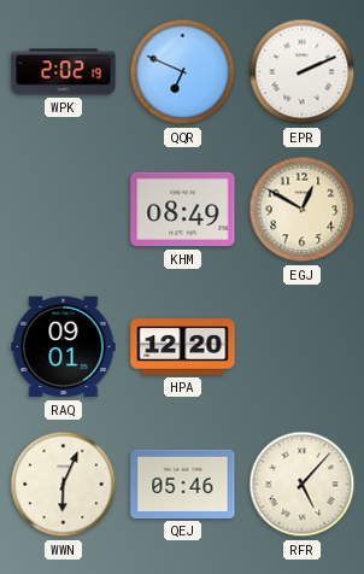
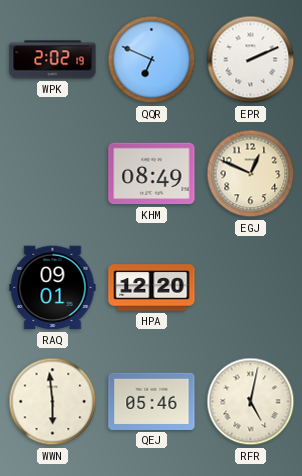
EGJ: 12:50 -> 12:49
WWN: 6:04 -> 5:59
RFR: 5:07 -> 5:02
